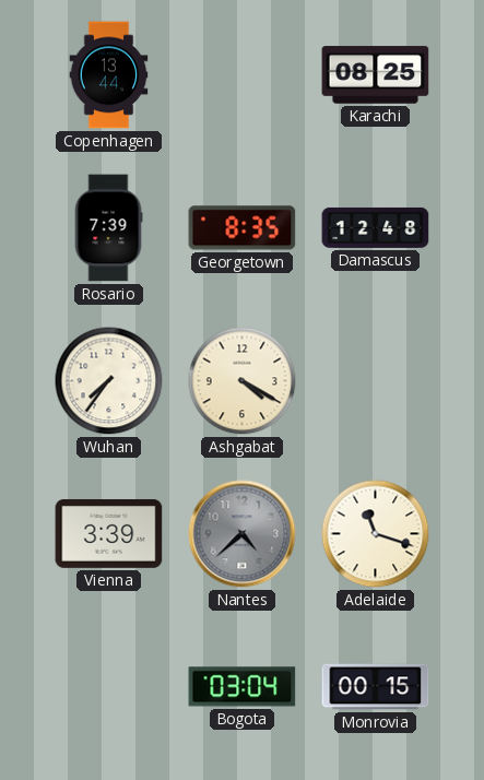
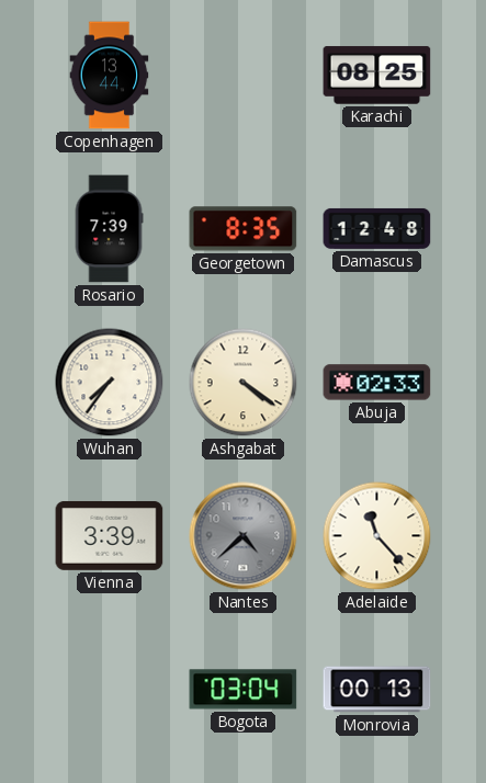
Ashgabat: 4:20 -> 4:21
Abuja: none -> 02:33
Adelaide: 11:18 -> 11:23
Monrovia: 00:15 -> 00:13
